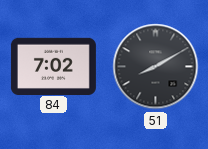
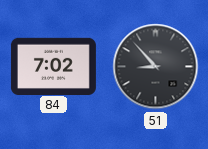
51: 8:10 -> 8:53
